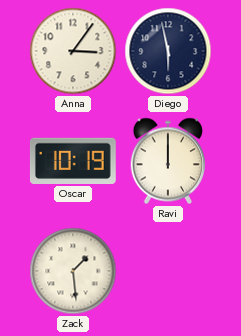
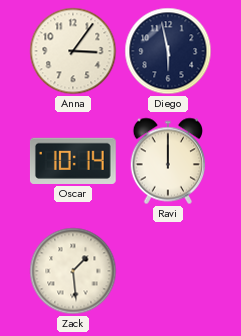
Oscar: 10:19 -> 10:14
